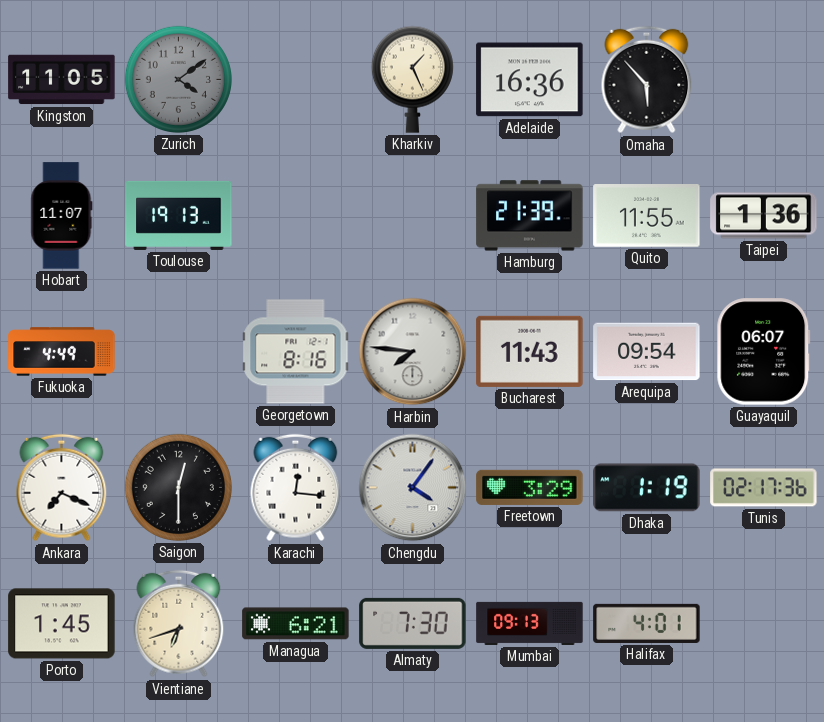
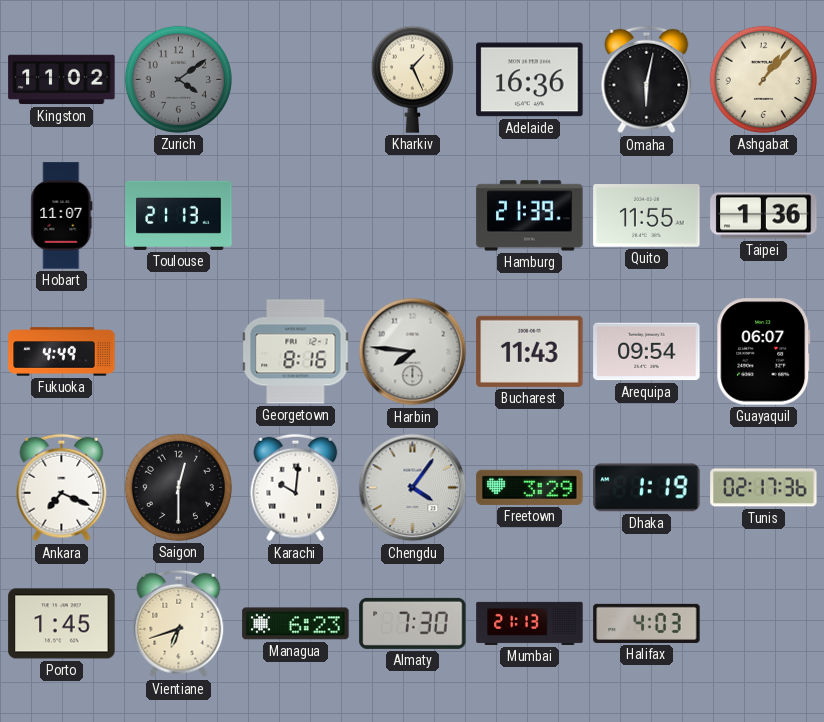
Kingston: 11:05 -> 11:02
Omaha: 5:53 -> 6:02
Ashgabat: none -> 1:07
Toulouse: 19:13 -> 21:13
Karachi: 12:16 -> 10:01
Managua: 6:21 -> 6:23
Mumbai: 09:13 -> 21:13
Halifax: 4:01 -> 4:03
